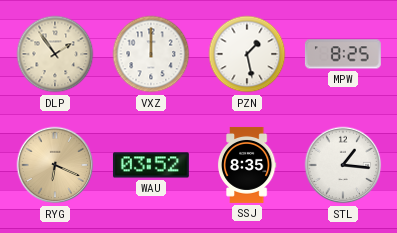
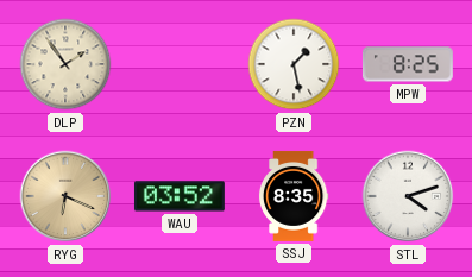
VXZ: 12:00 -> none
STL: 1:16 -> 4:12
